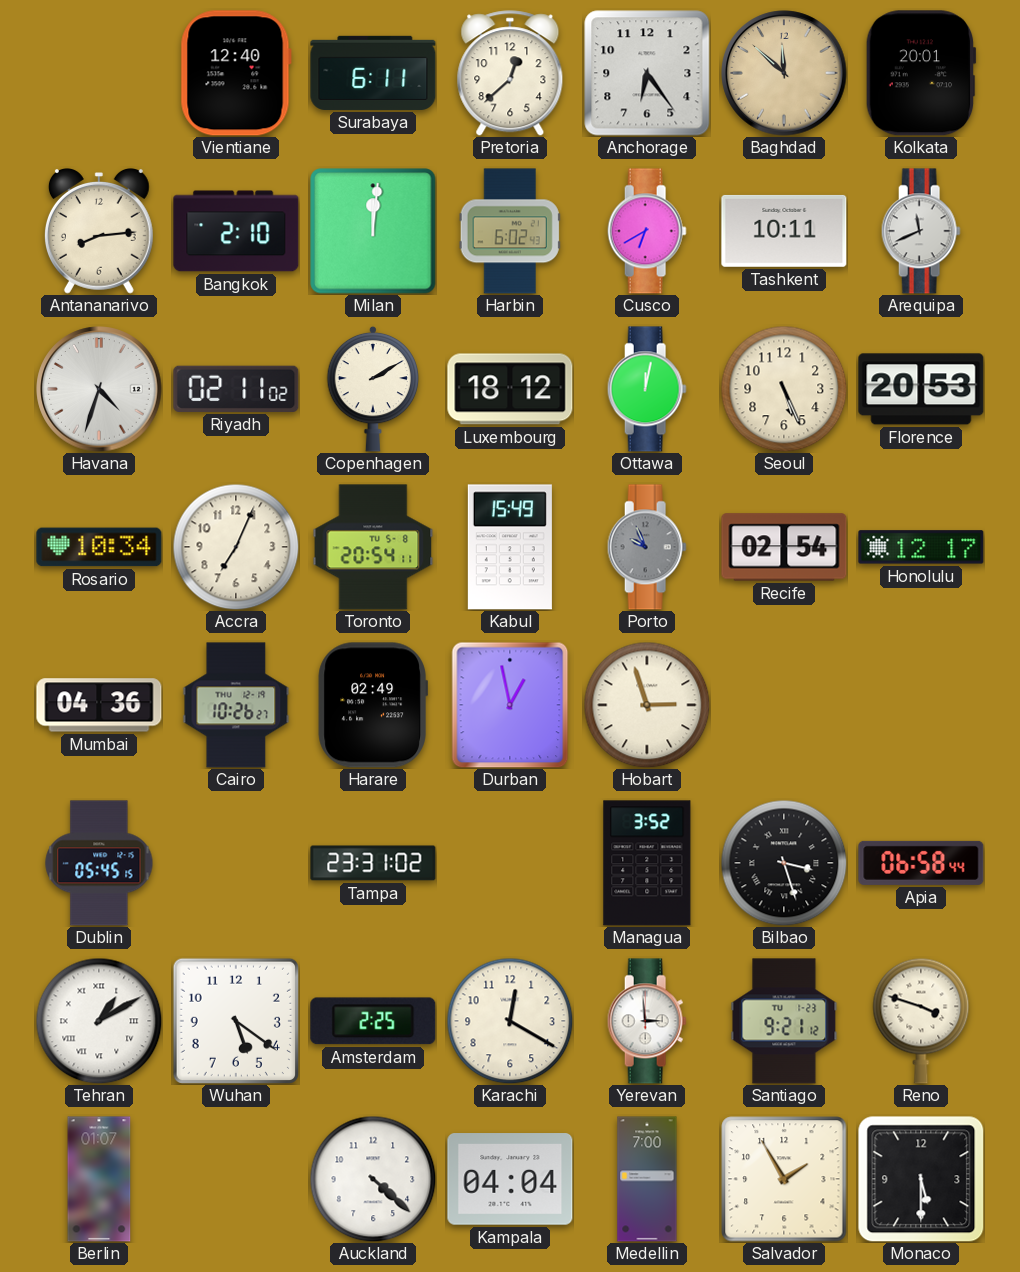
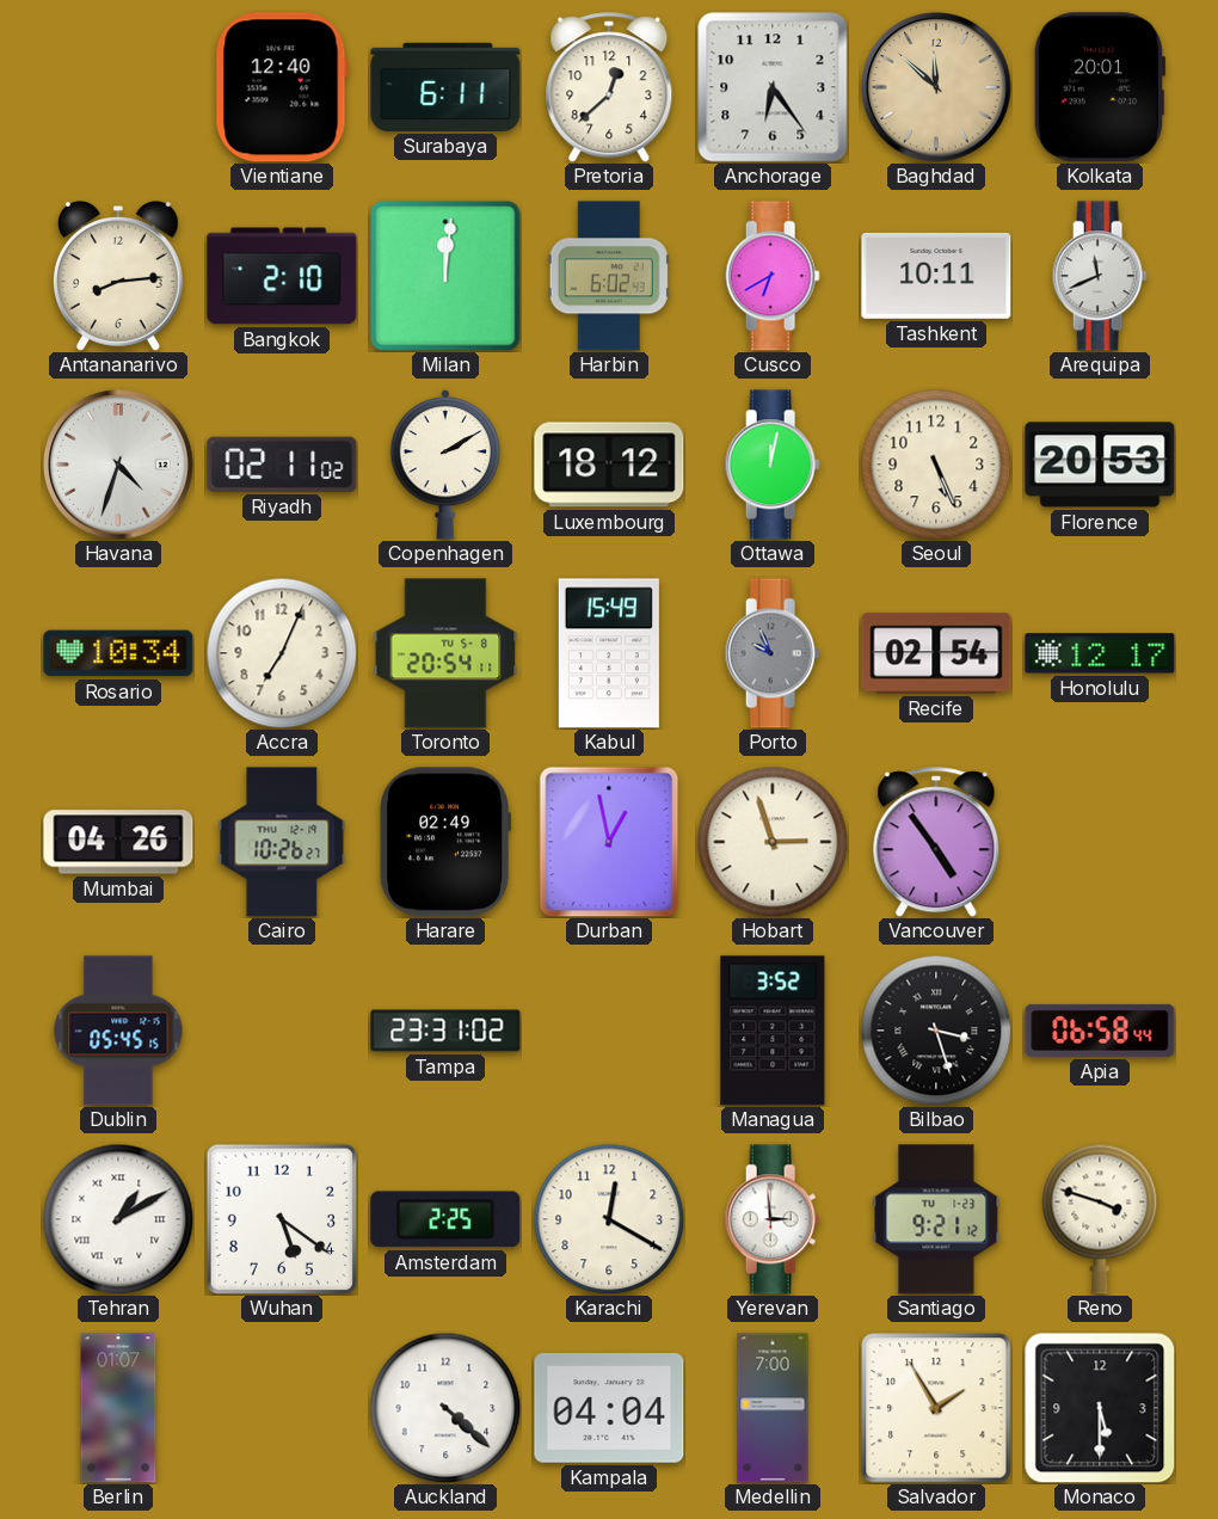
Mumbai: 04:36 -> 04:26
Vancouver: none -> 4:54
